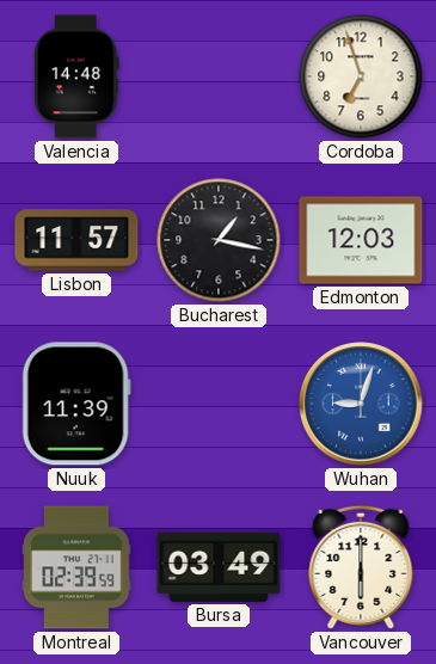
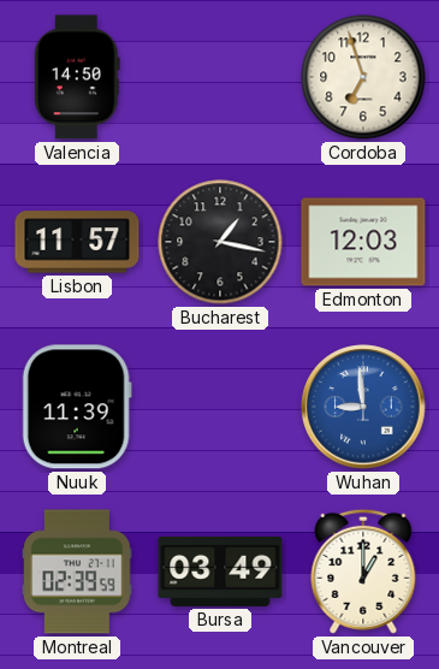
Valencia: 14:48 -> 14:50
Wuhan: 9:03 -> 8:59
Vancouver: 6:00 -> 1:00
